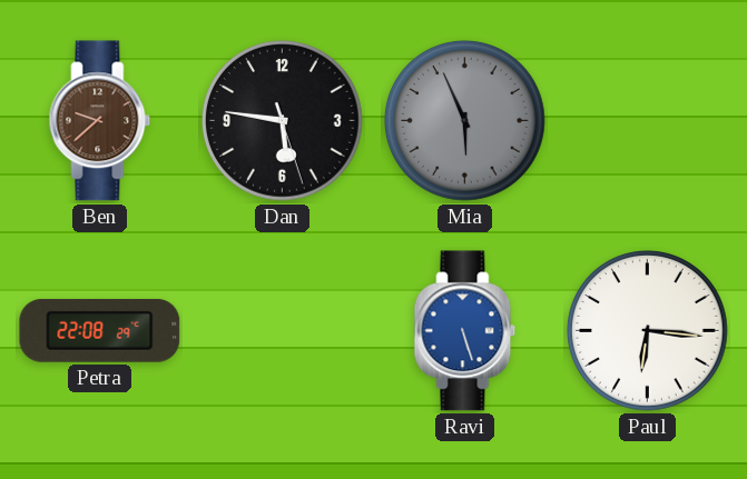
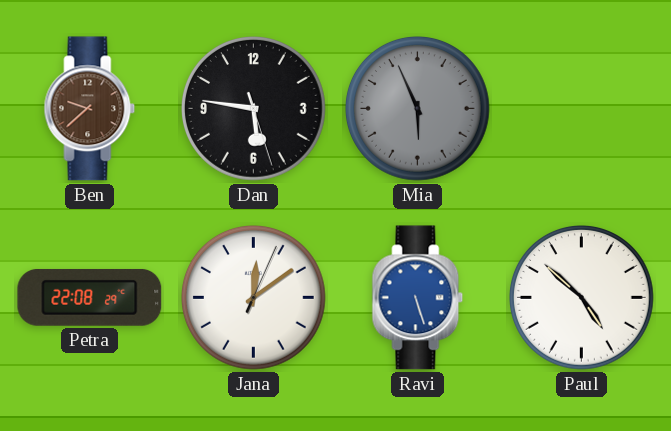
Jana: none -> 12:09
Paul: 6:16 -> 4:52
